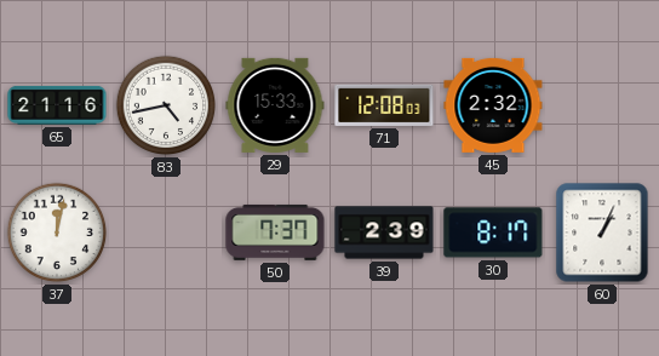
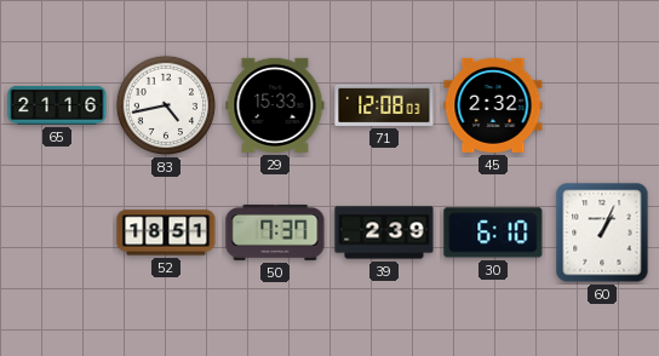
37: 12:02 -> none
52: none -> 18:51
30: 8:17 -> 6:10
